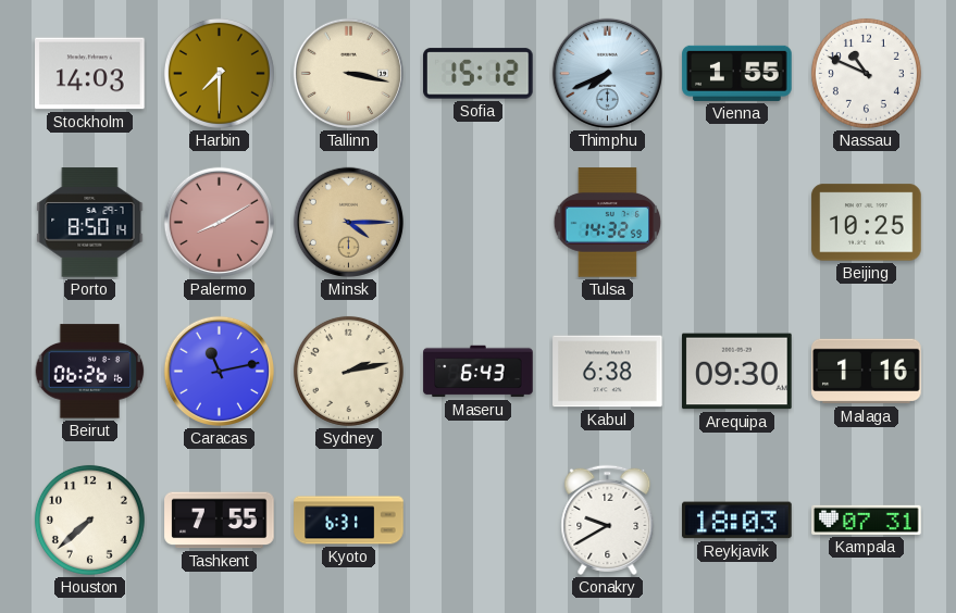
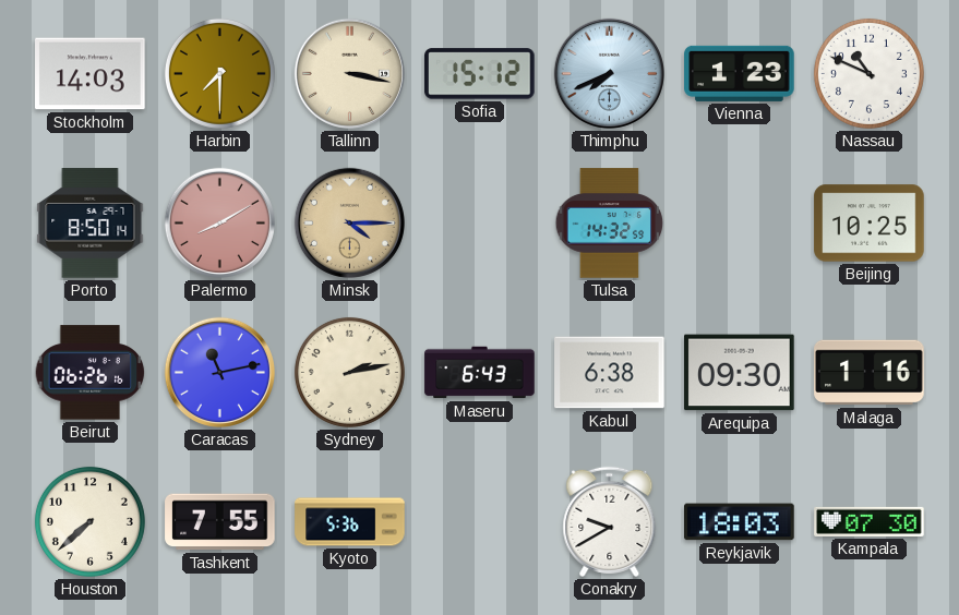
Vienna: 1:55 -> 1:23
Kyoto: 6:31 -> 5:36
Kampala: 07:31 -> 07:30
